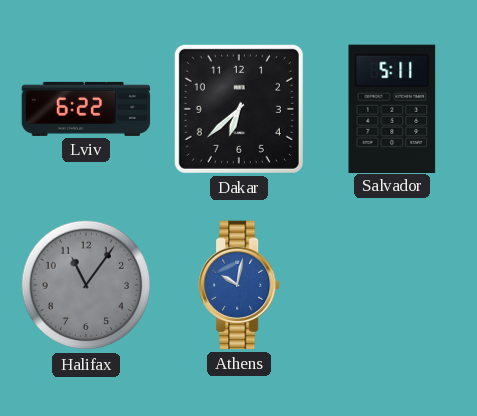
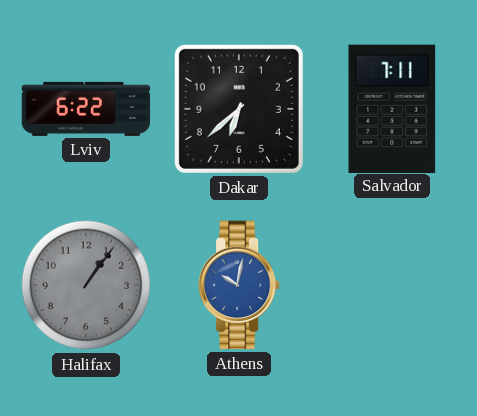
Salvador: 5:11 -> 7:11
Halifax: 11:06 -> 1:06
